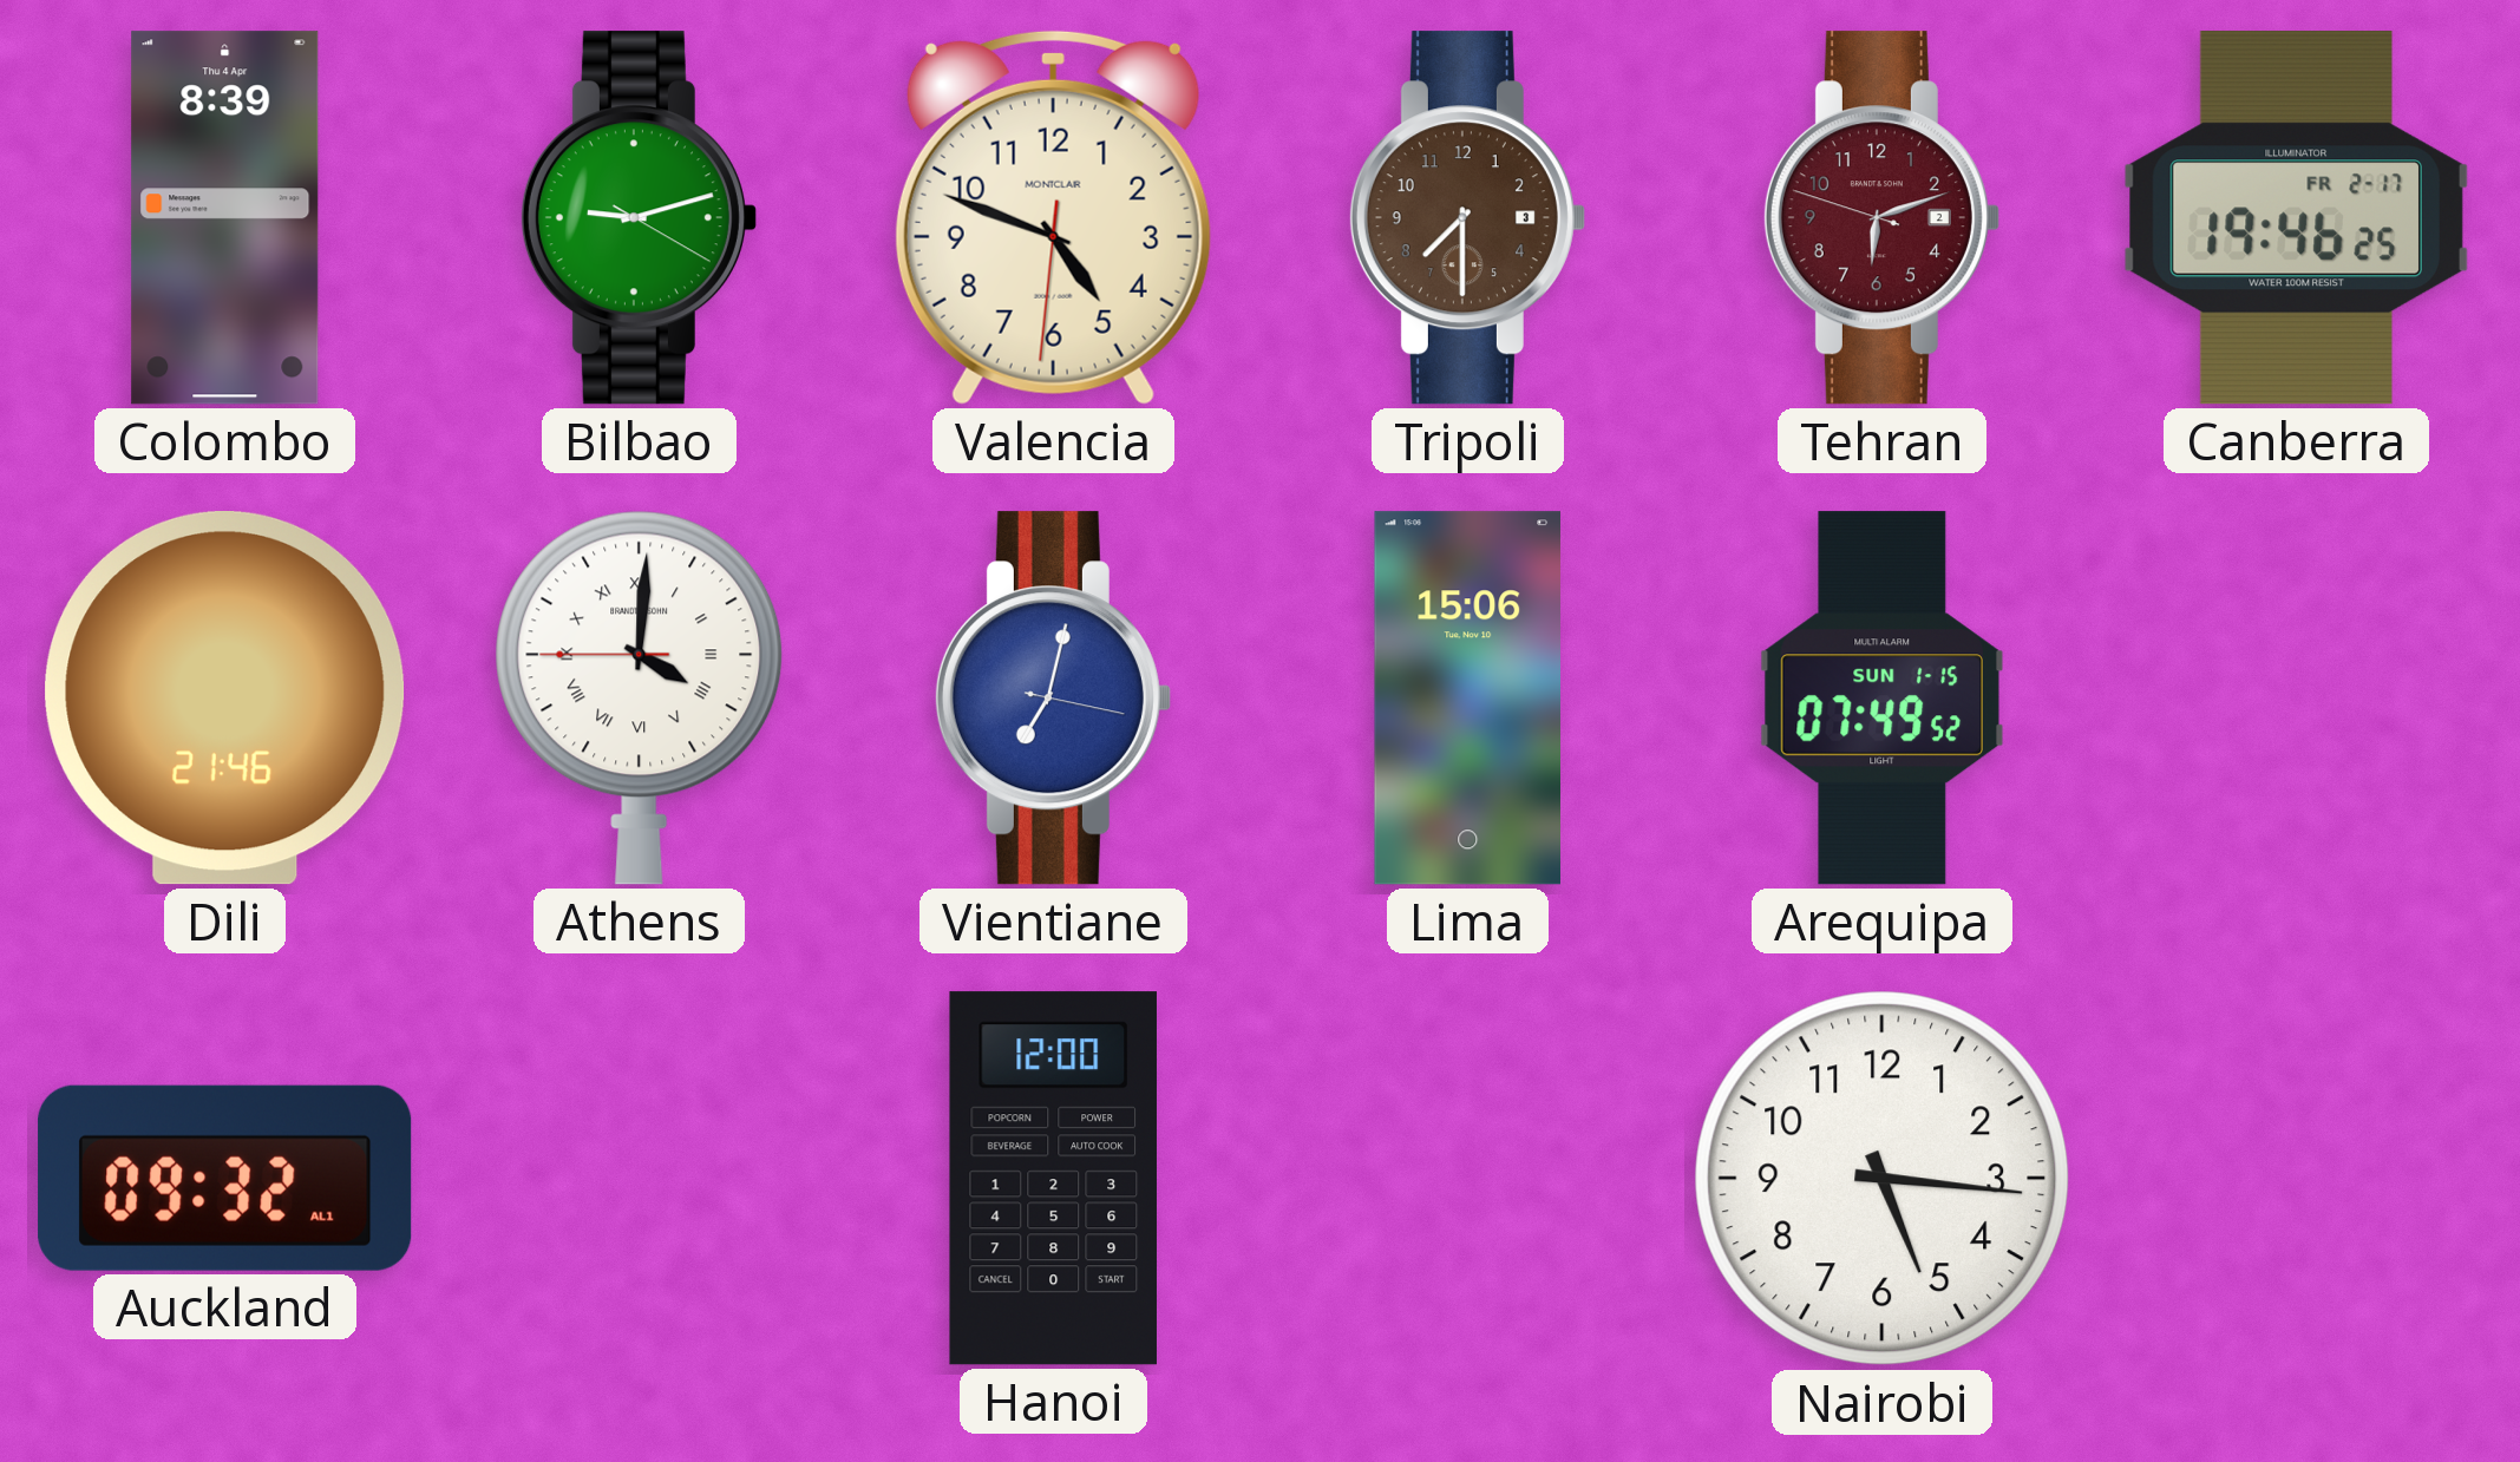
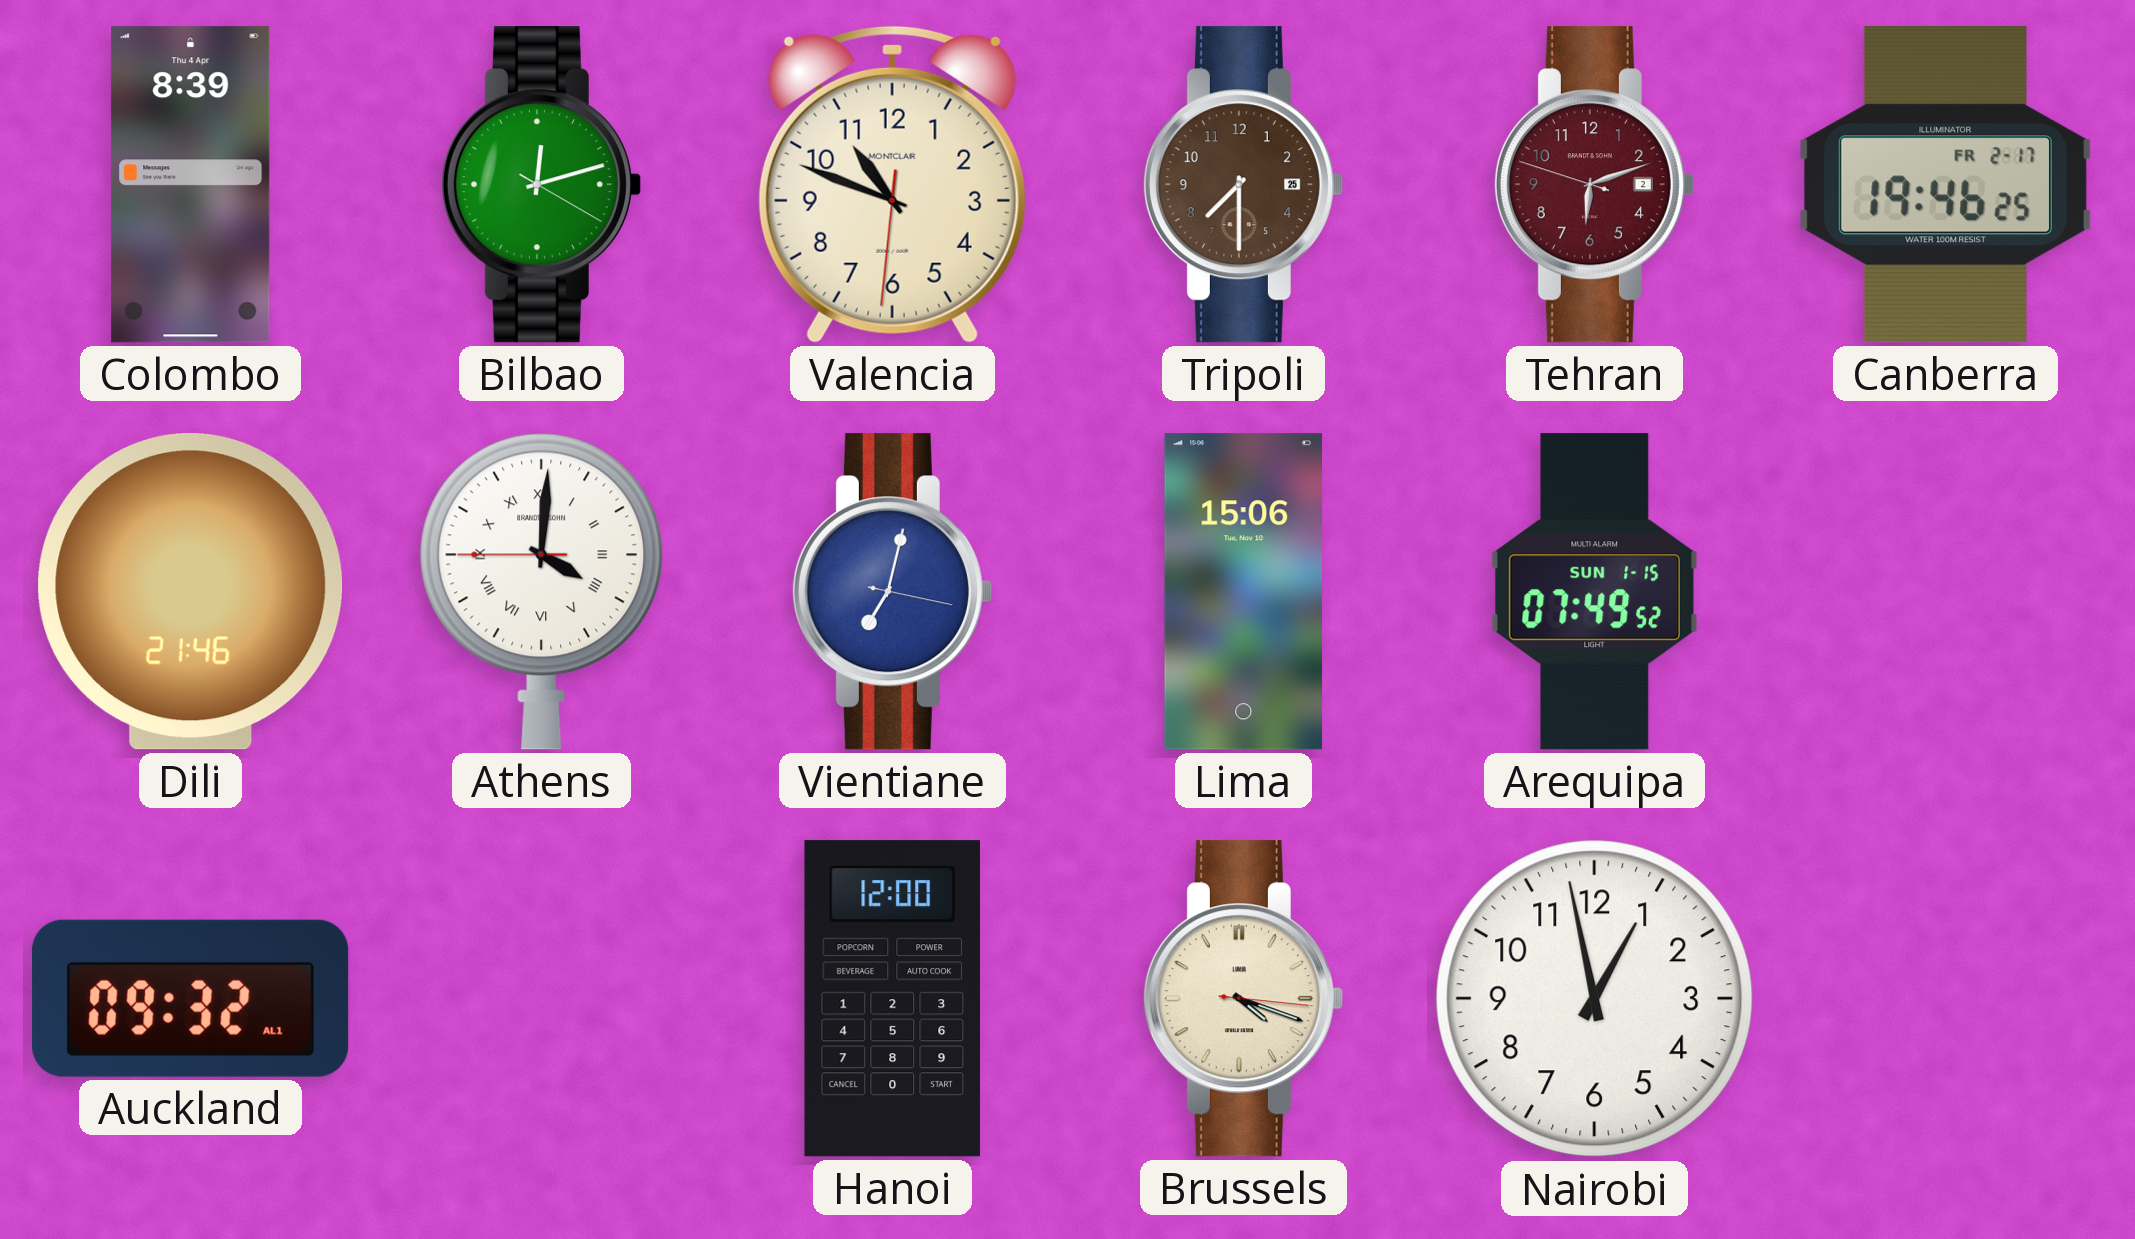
Bilbao: 9:12 -> 12:12
Valencia: 4:48 -> 10:48
Tripoli date: 3 -> 25
Brussels: none -> 4:18
Nairobi: 5:16 -> 12:58
